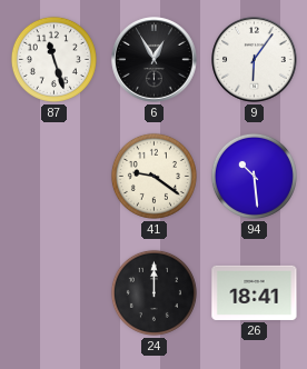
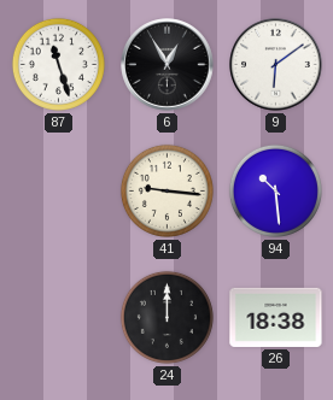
9: 6:06 -> 6:09
41: 9:21 -> 9:16
26: 18:41 -> 18:38
